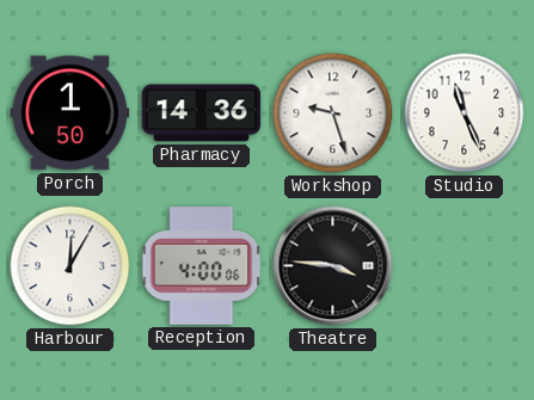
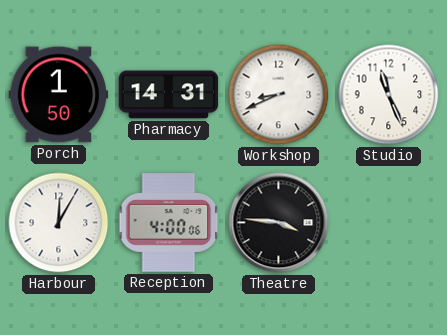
Pharmacy: 14:36 -> 14:31
Workshop: 9:27 -> 8:41
